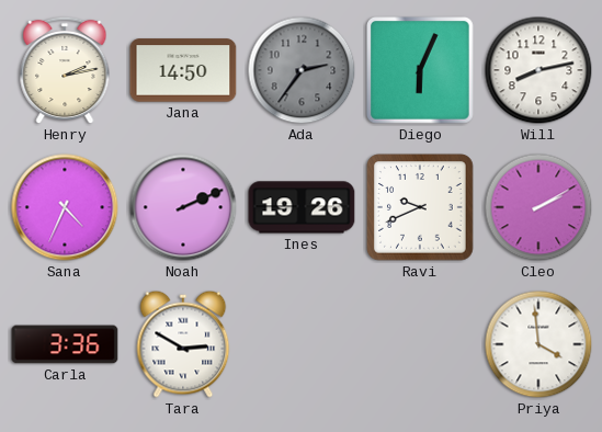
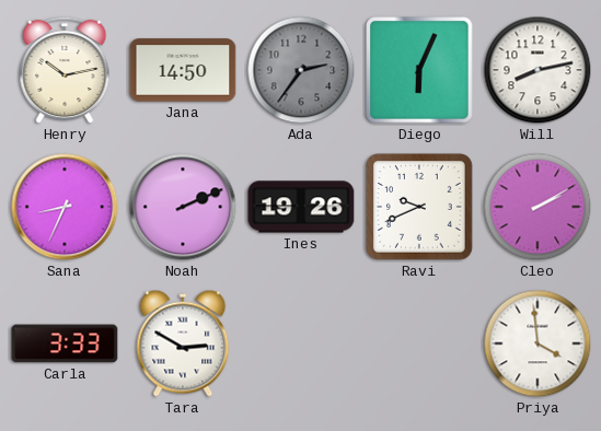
Henry: 2:13 -> 10:13
Sana: 4:34 -> 8:34
Carla: 3:36 -> 3:33
